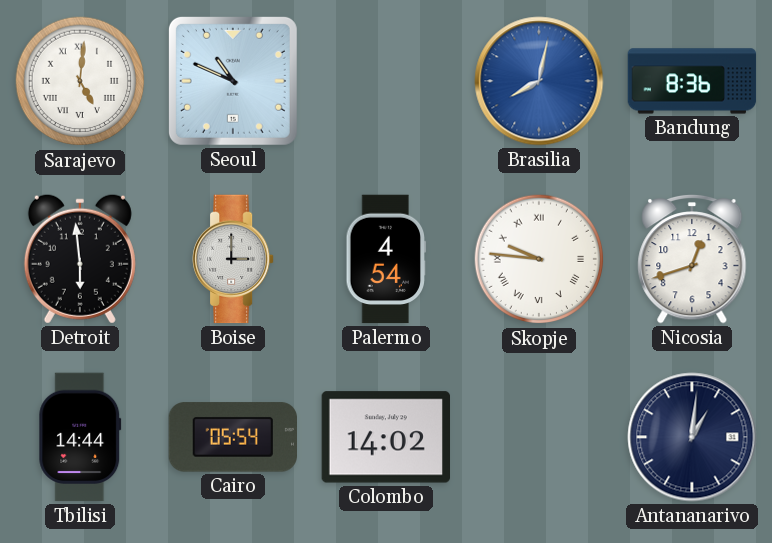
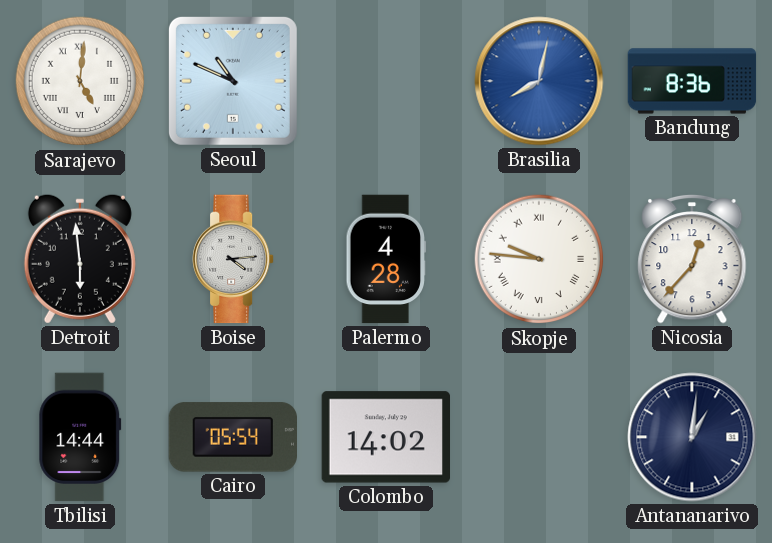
Boise: 3:00 -> 4:14
Palermo: 4:54 -> 4:28
Nicosia: 12:42 -> 12:37
